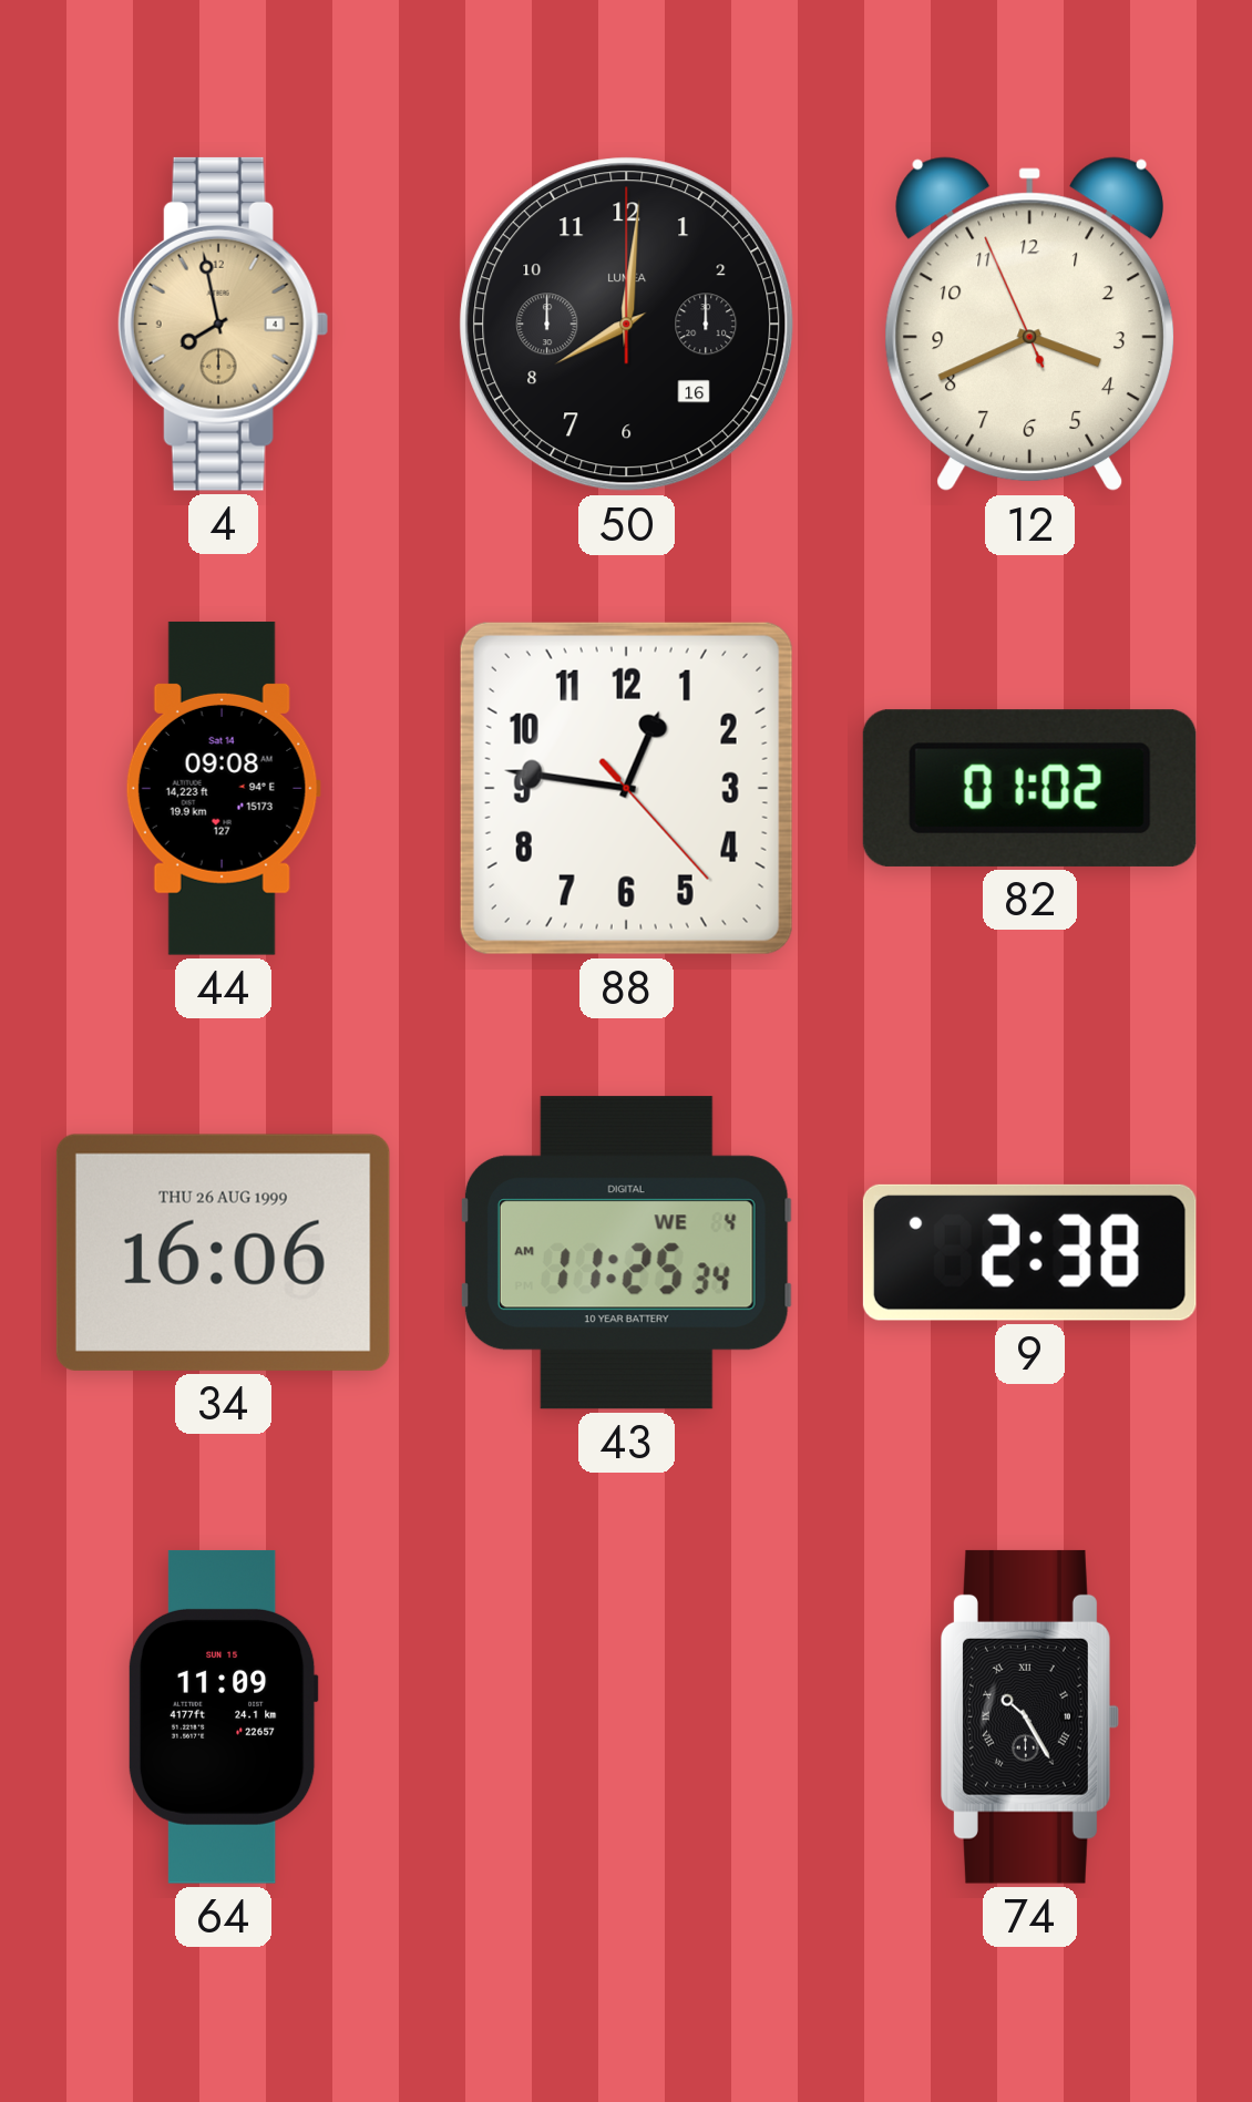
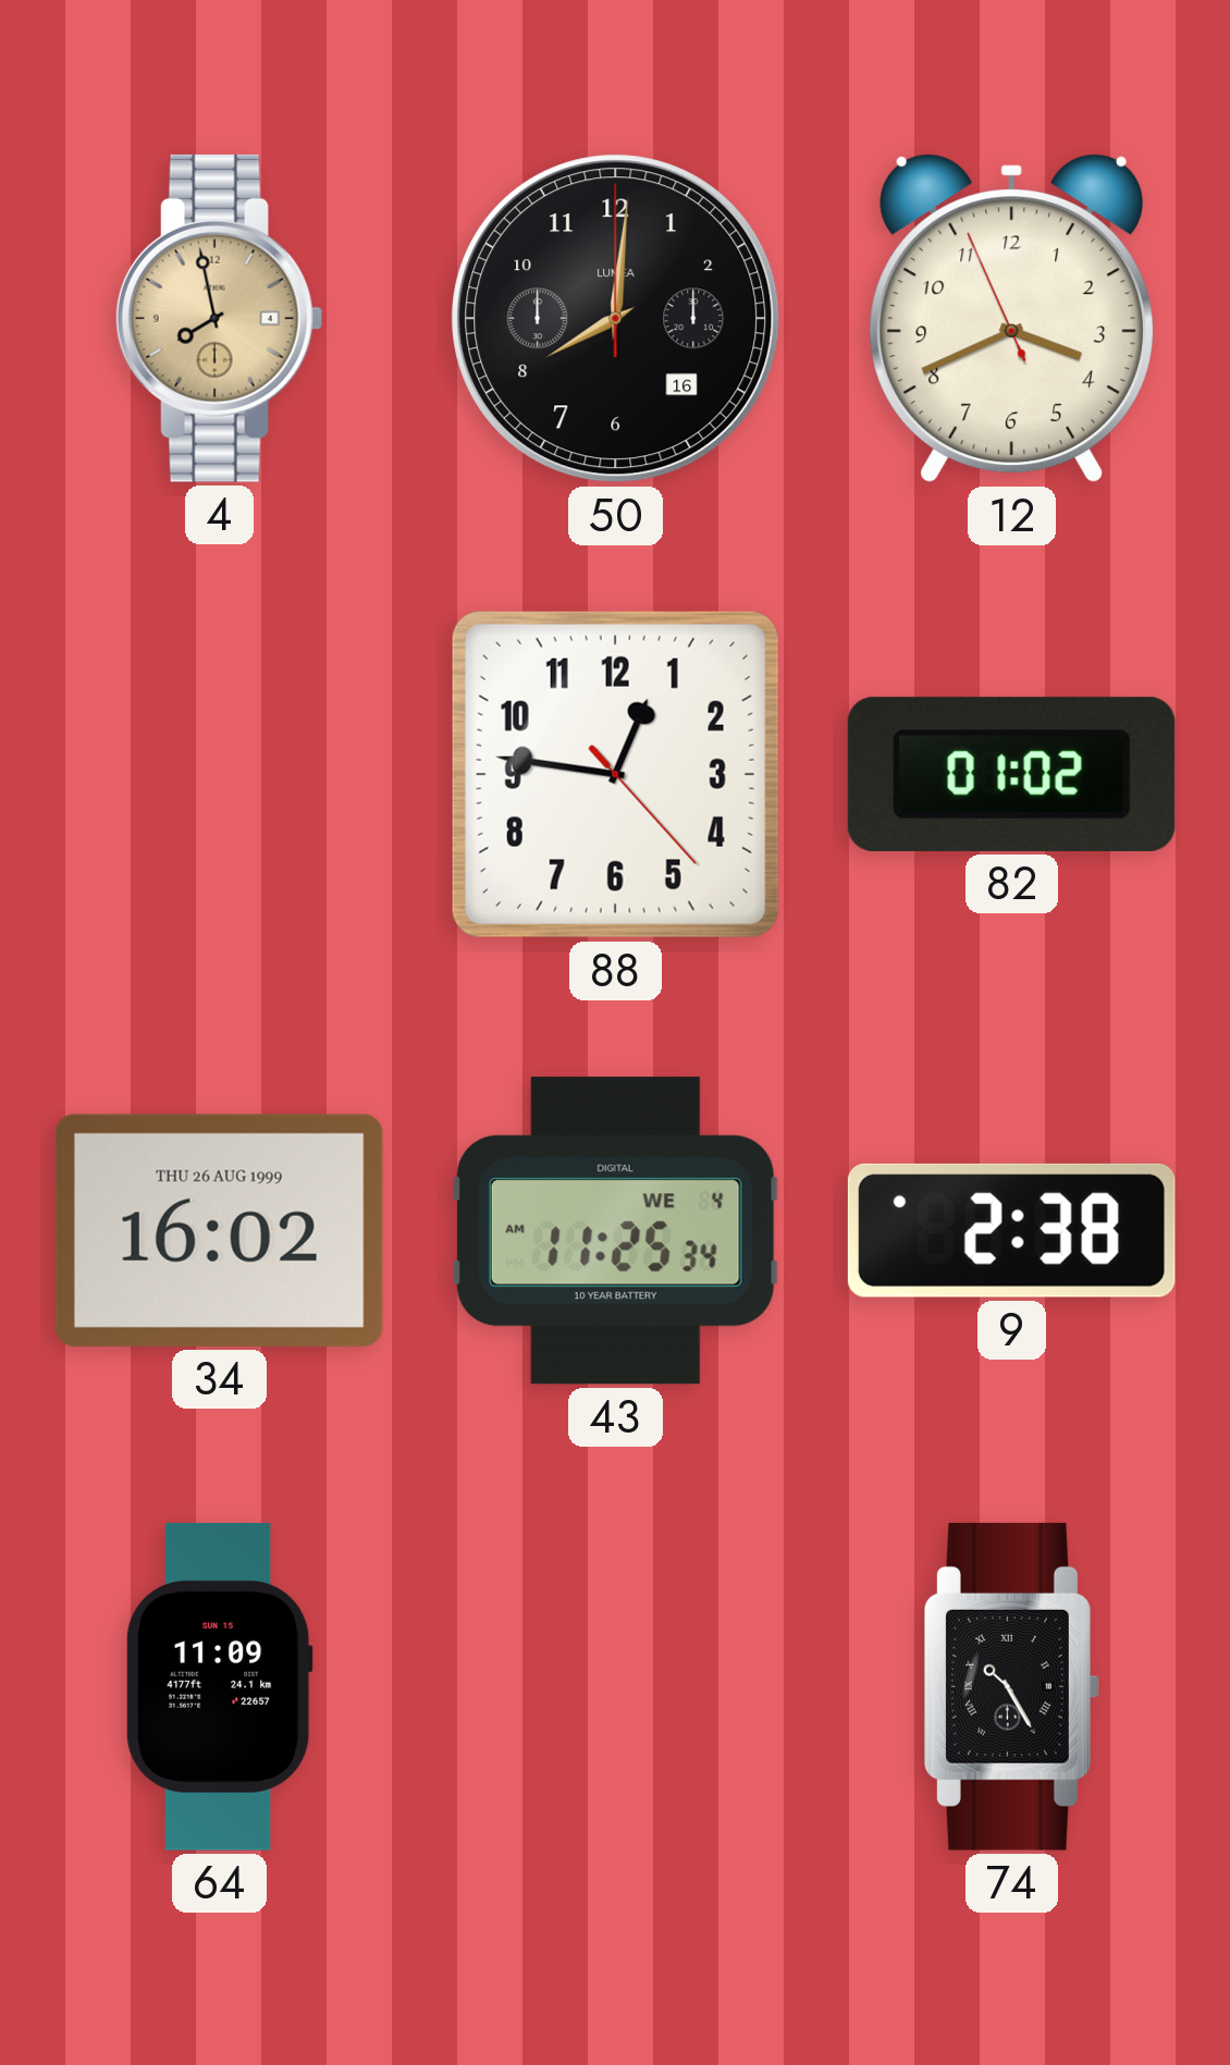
44: 09:08 -> none
34: 16:06 -> 16:02
